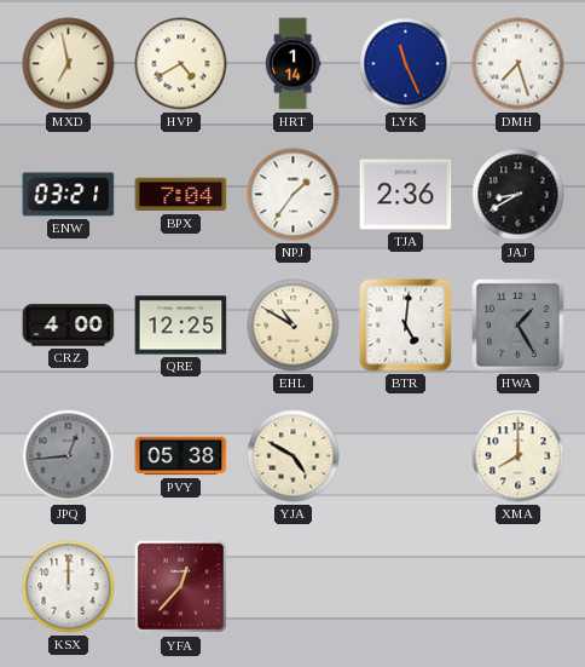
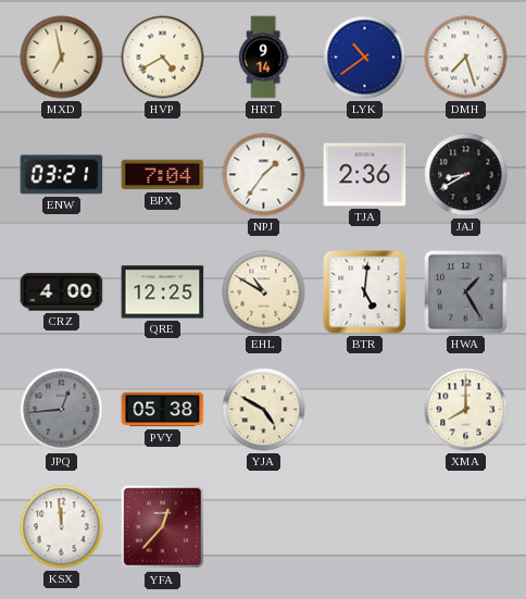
HRT: 1:14 -> 9:14
LYK: 11:26 -> 10:39
KSX: 12:00 -> 11:59
